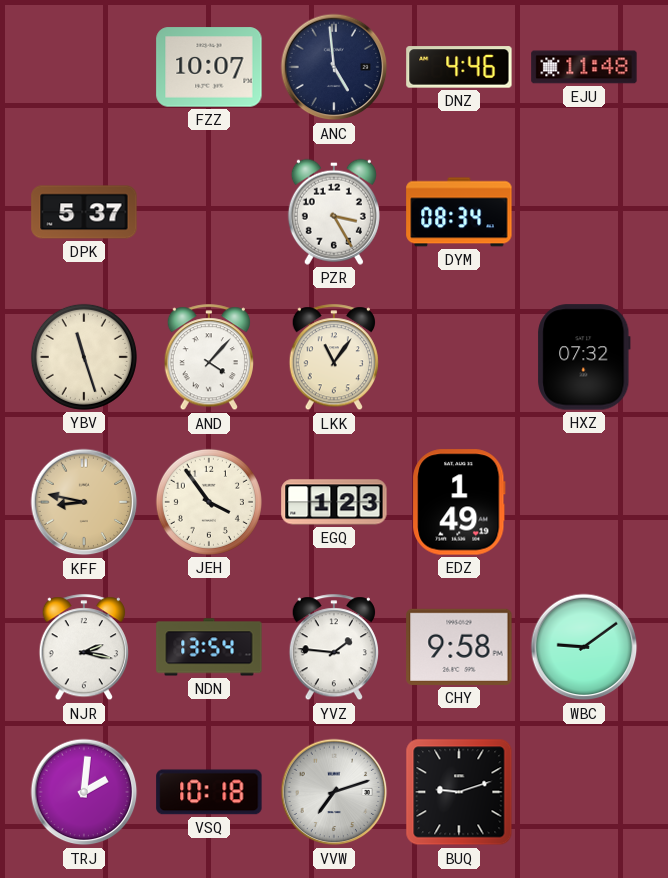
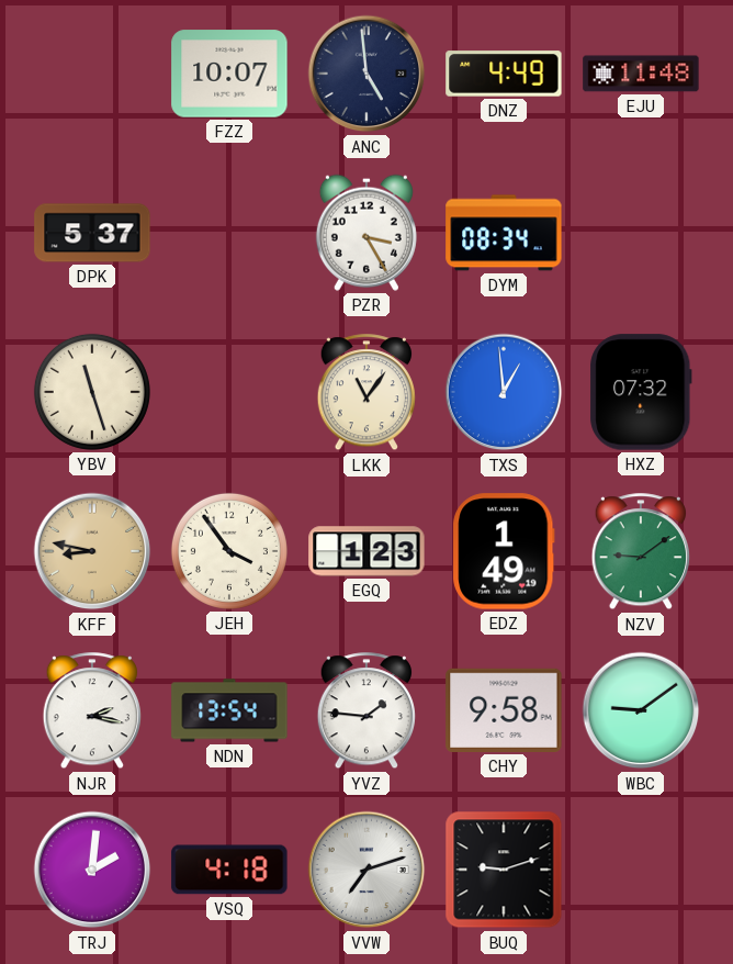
DNZ: 4:46 -> 4:49
AND: 4:07 -> none
TXS: none -> 12:59
NZV: none -> 9:09
VSQ: 10:18 -> 4:18
